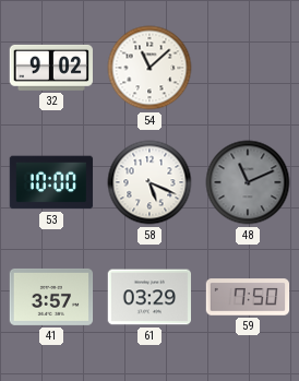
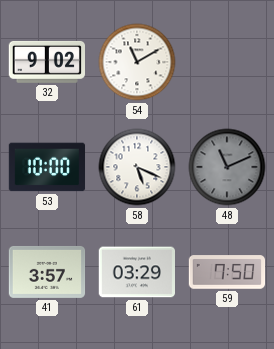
54: 11:08 -> 11:10
